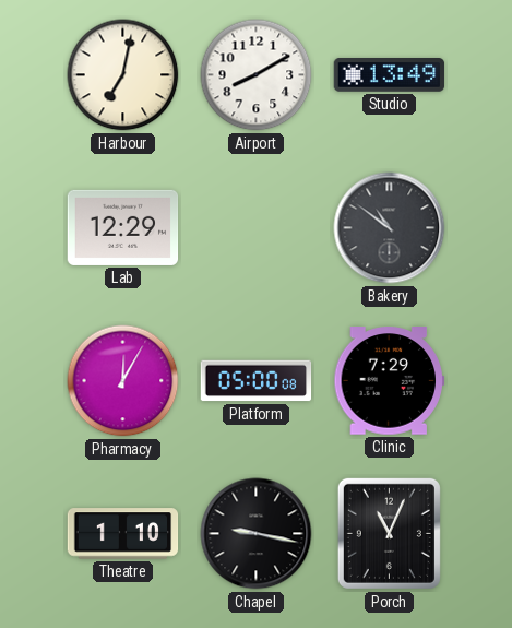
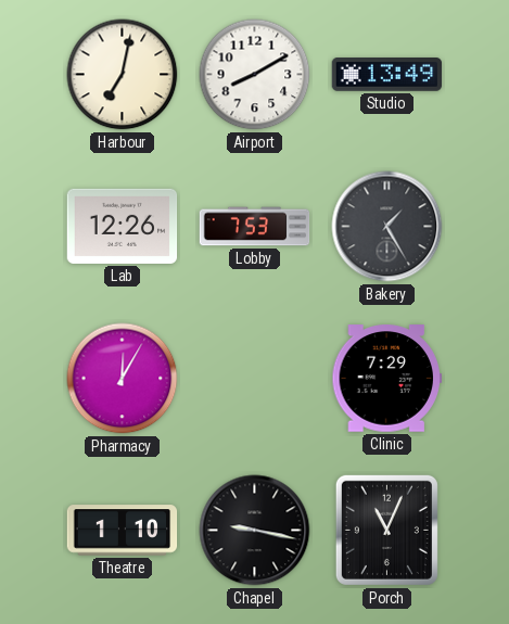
Lab: 12:29 -> 12:26
Lobby: none -> 7:53
Bakery: 10:51 -> 1:25
Platform: 05:00 -> none
